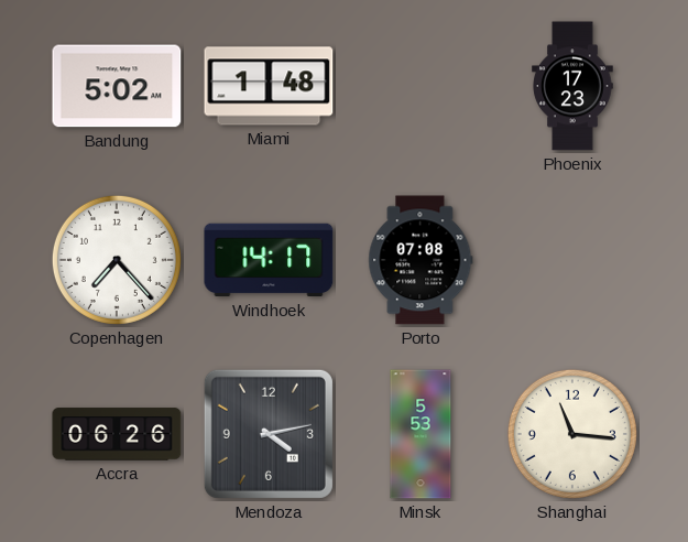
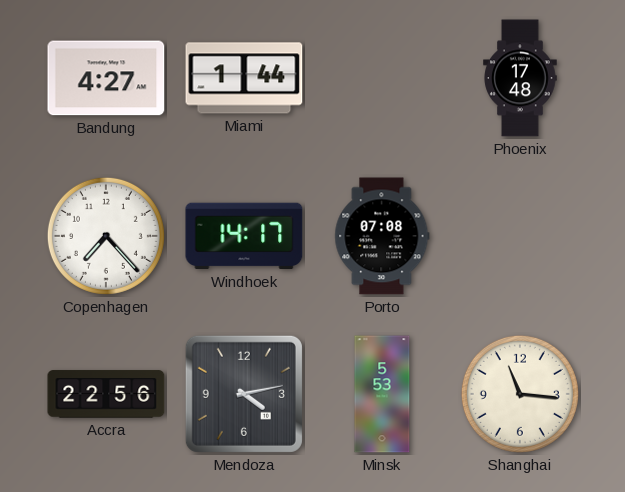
Bandung: 5:02 -> 4:27
Miami: 1:48 -> 1:44
Phoenix: 17:23 -> 17:48
Accra: 06:26 -> 22:56
